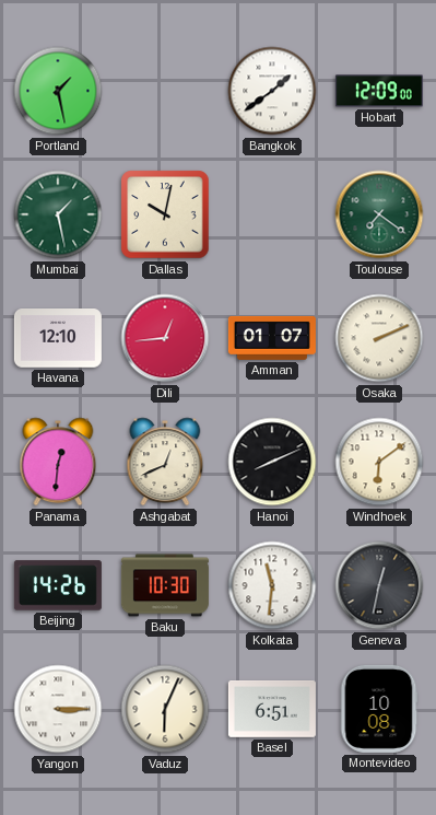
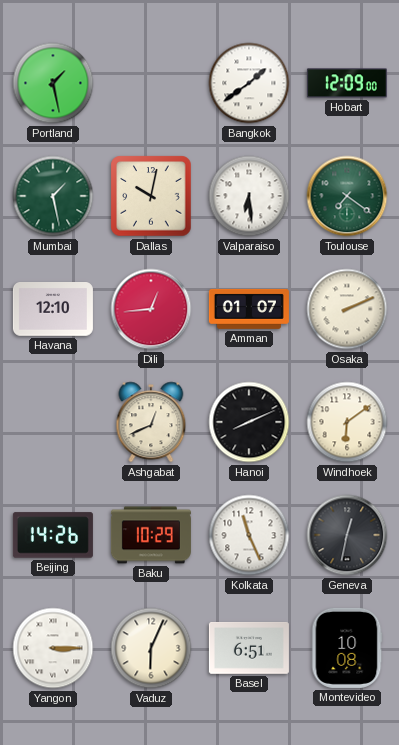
Valparaiso: none -> 6:29
Panama: 12:31 -> none
Baku: 10:30 -> 10:29
Kolkata: 11:31 -> 11:26
